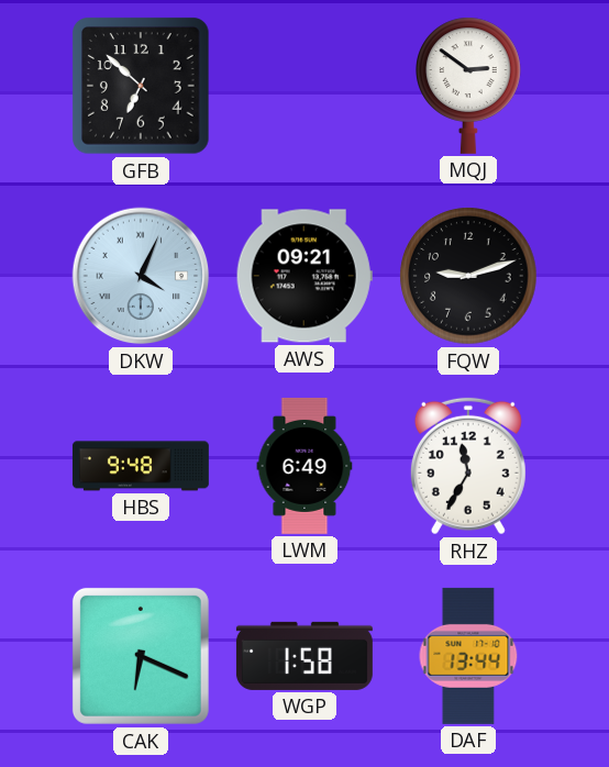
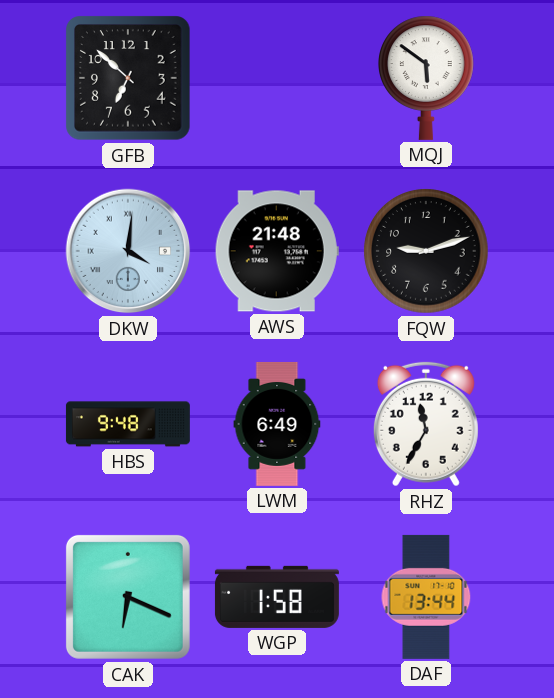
MQJ: 2:51 -> 5:51
DKW: 4:04 -> 4:01
AWS: 09:21 -> 21:48
